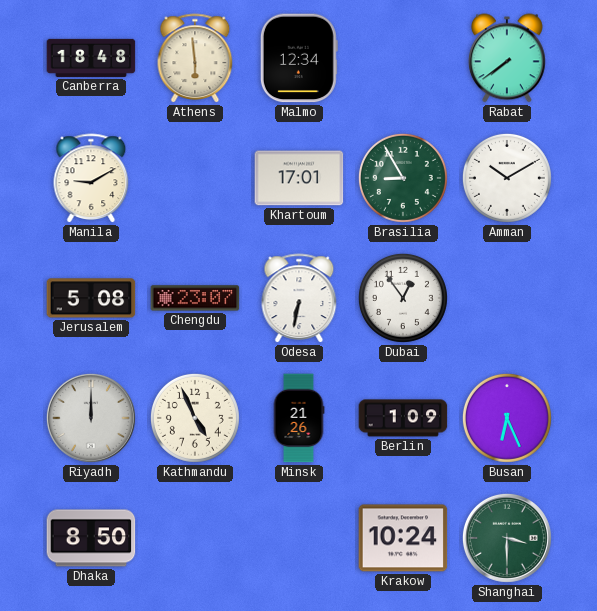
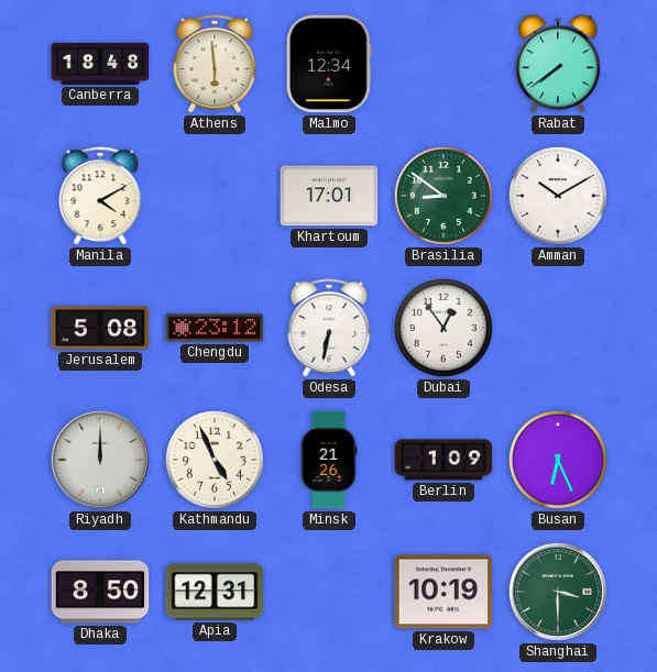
Manila: 9:10 -> 4:10
Brasilia: 8:55 -> 8:51
Chengdu: 23:07 -> 23:12
Apia: none -> 12:31
Krakow: 10:24 -> 10:19
